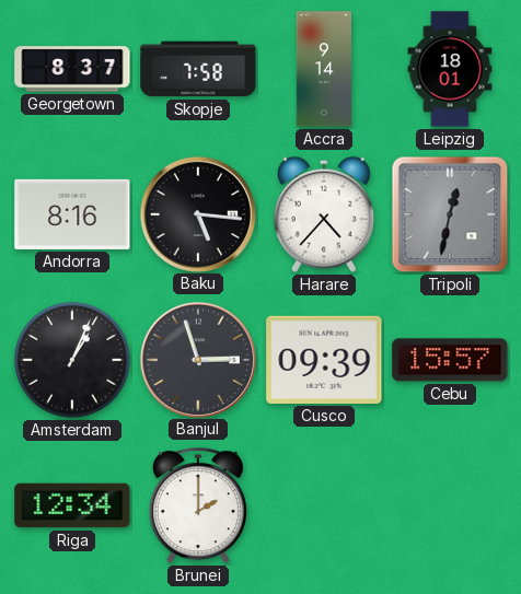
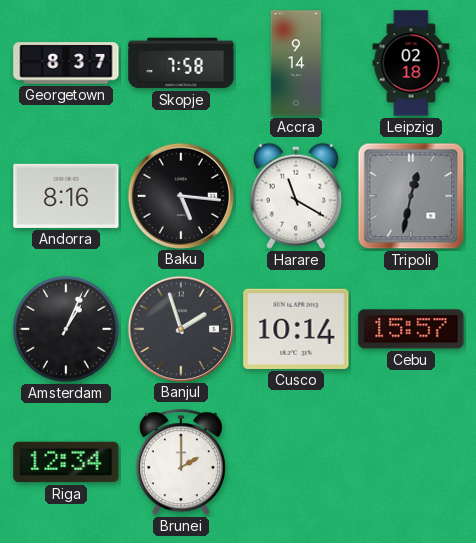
Leipzig: 18:01 -> 02:18
Harare: 4:37 -> 11:20
Banjul: 2:57 -> 1:57
Cusco: 09:39 -> 10:14
